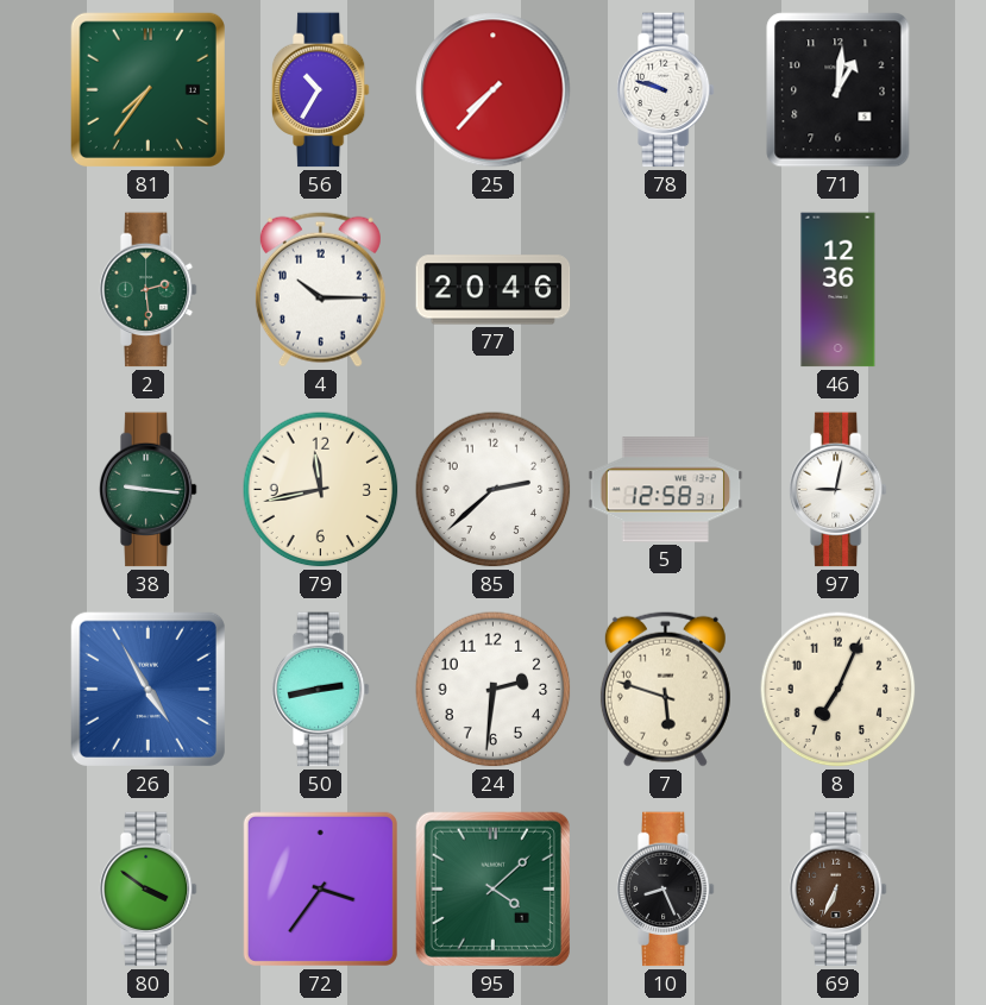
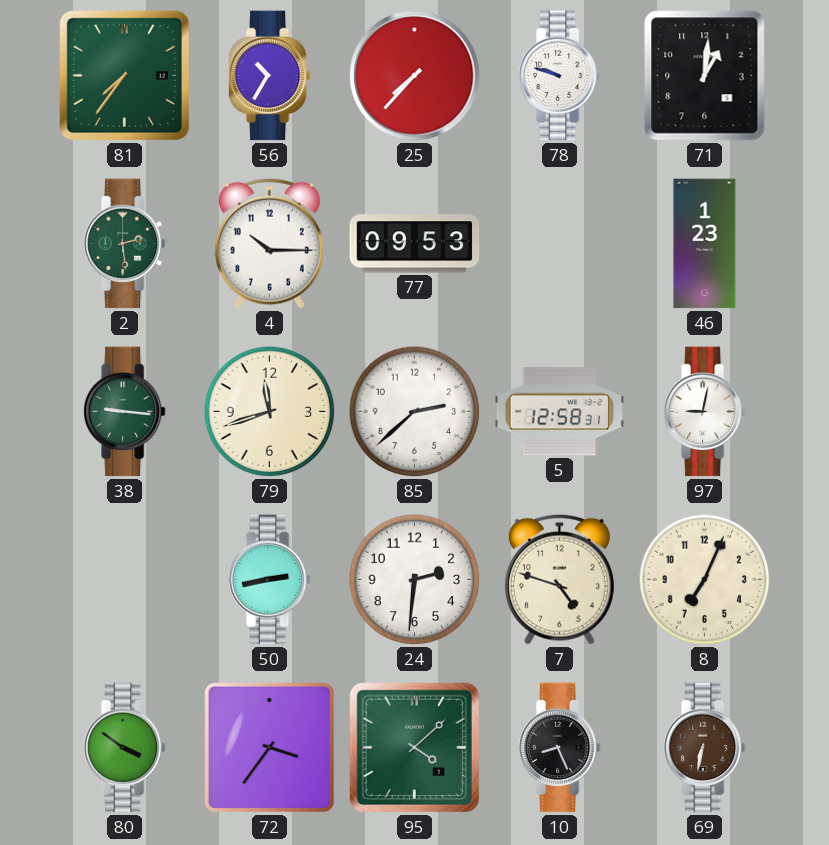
77: 20:46 -> 09:53
46: 12:36 -> 1:23
79: 11:43 -> 11:42
26: 4:55 -> none
7: 5:48 -> 4:48
69: 6:34 -> 6:32
